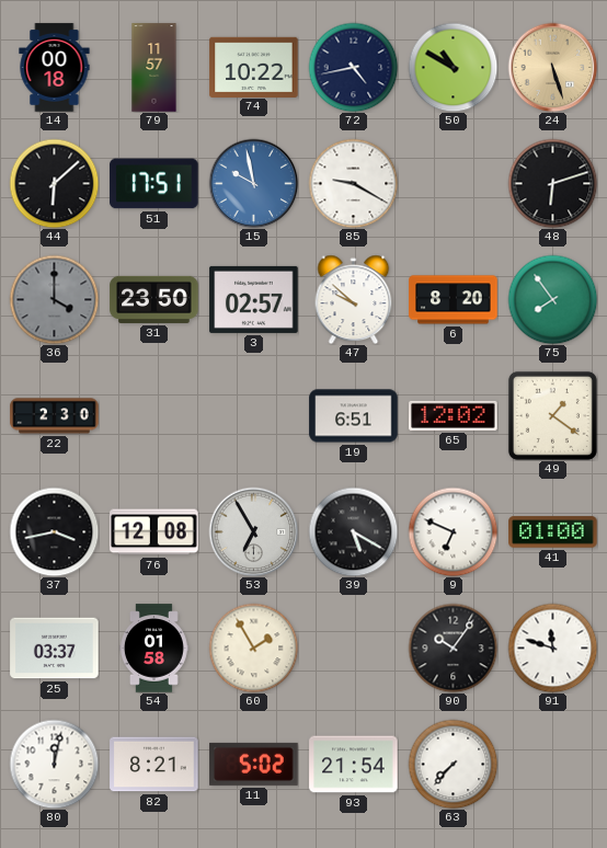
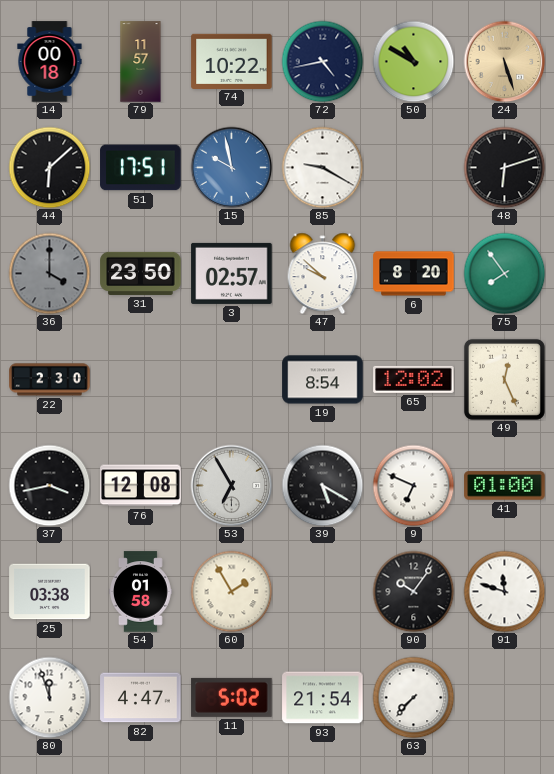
19: 6:51 -> 8:54
49: 1:21 -> 12:26
25: 03:37 -> 03:38
80: 12:02 -> 11:57
82: 8:21 -> 4:47
